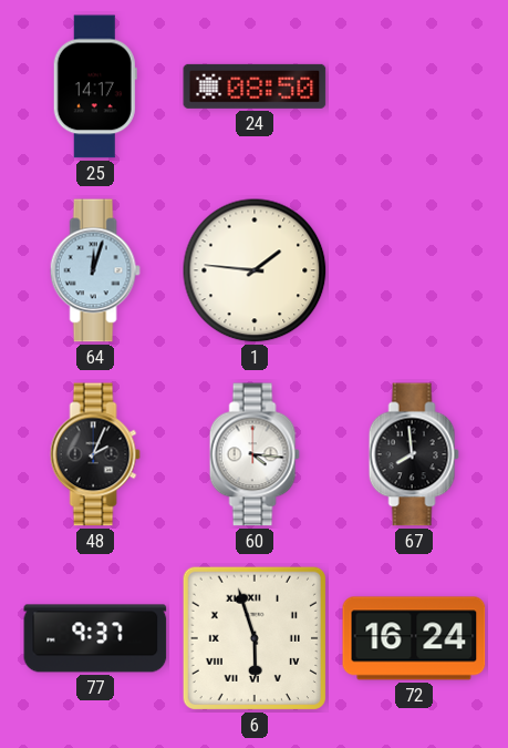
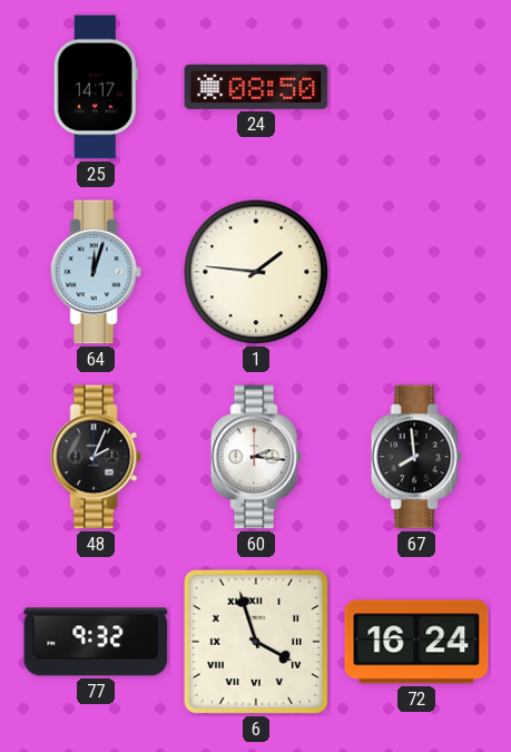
60: 4:16 -> 2:16
77: 9:37 -> 9:32
6: 5:57 -> 3:57
